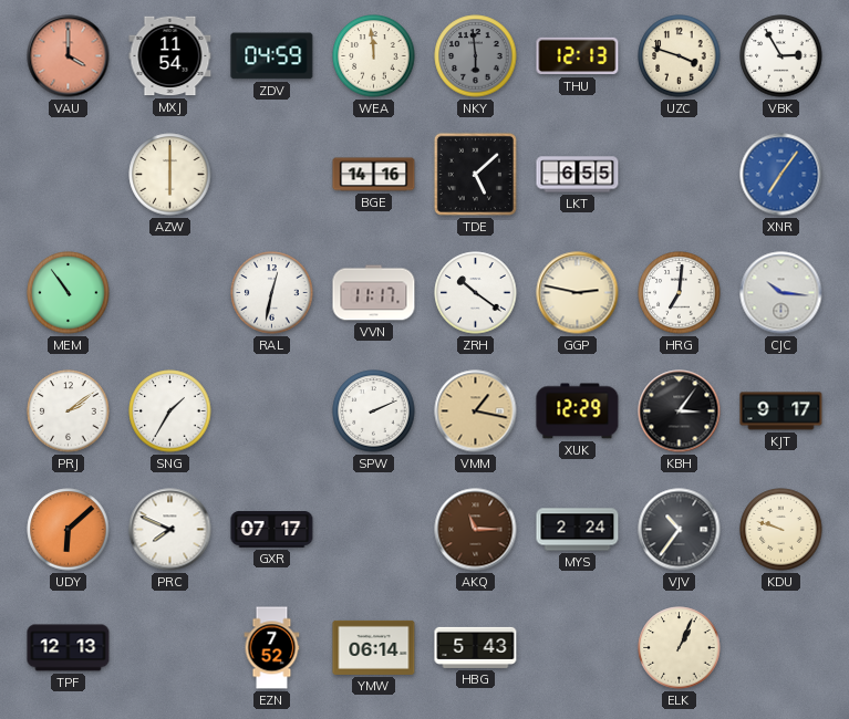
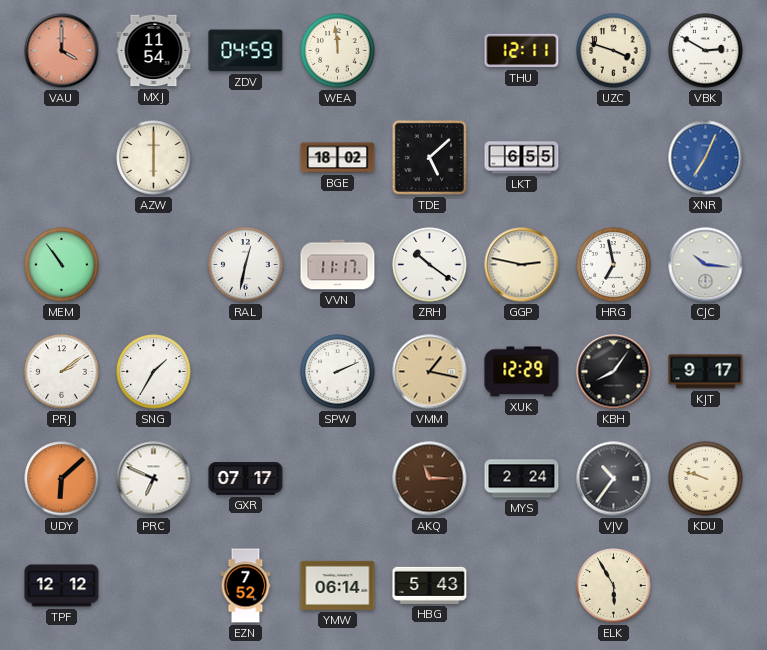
NKY: 5:59 -> none
THU: 12:13 -> 12:11
VBK: 2:55 -> 2:50
BGE: 14:16 -> 18:02
XNR: 7:06 -> 7:04
HRG: 7:01 -> 6:58
KBH: 3:06 -> 8:06
PRC: 7:49 -> 6:49
TPF: 12:13 -> 12:12
ELK: 1:04 -> 5:55
